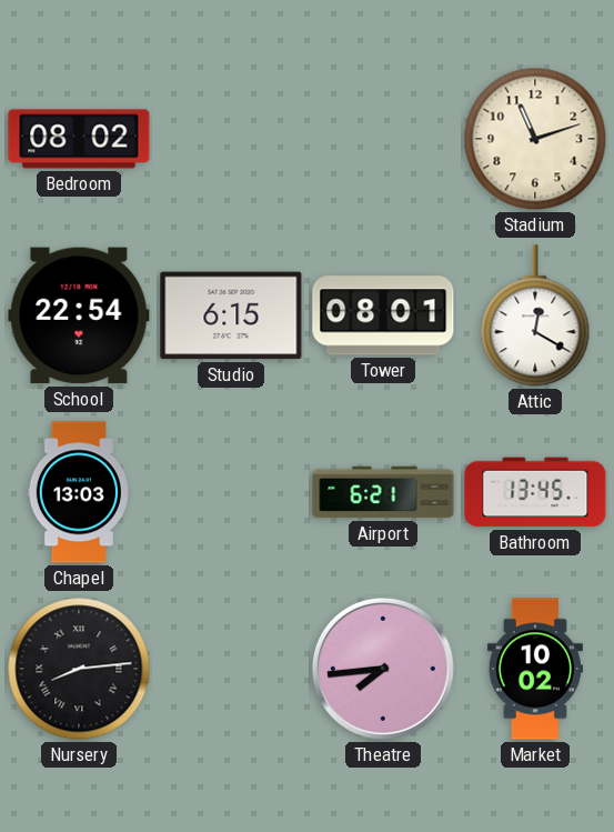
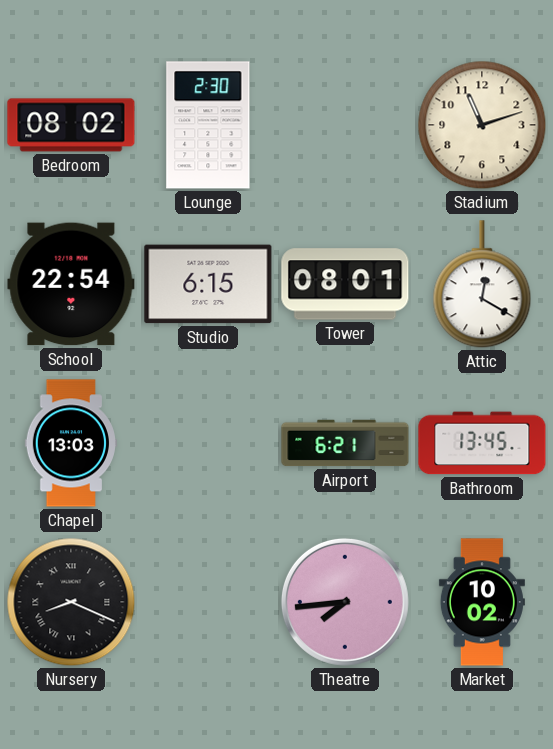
Lounge: none -> 2:30
Nursery: 8:14 -> 8:19
